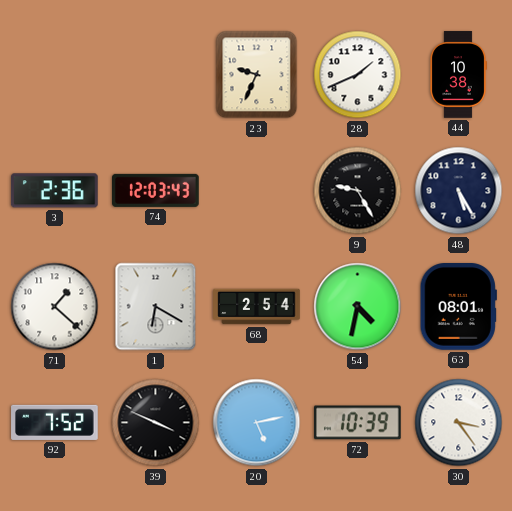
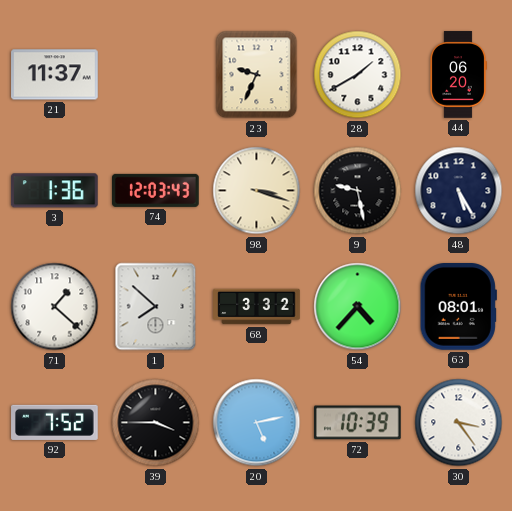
21: none -> 11:37
28: 1:41 -> 1:40
44: 10:38 -> 06:20
3: 2:36 -> 1:36
98: none -> 3:18
9: 9:25 -> 9:28
1: 6:20 -> 7:52
68: 2:54 -> 3:32
54: 4:32 -> 4:37
39: 3:49 -> 3:45
